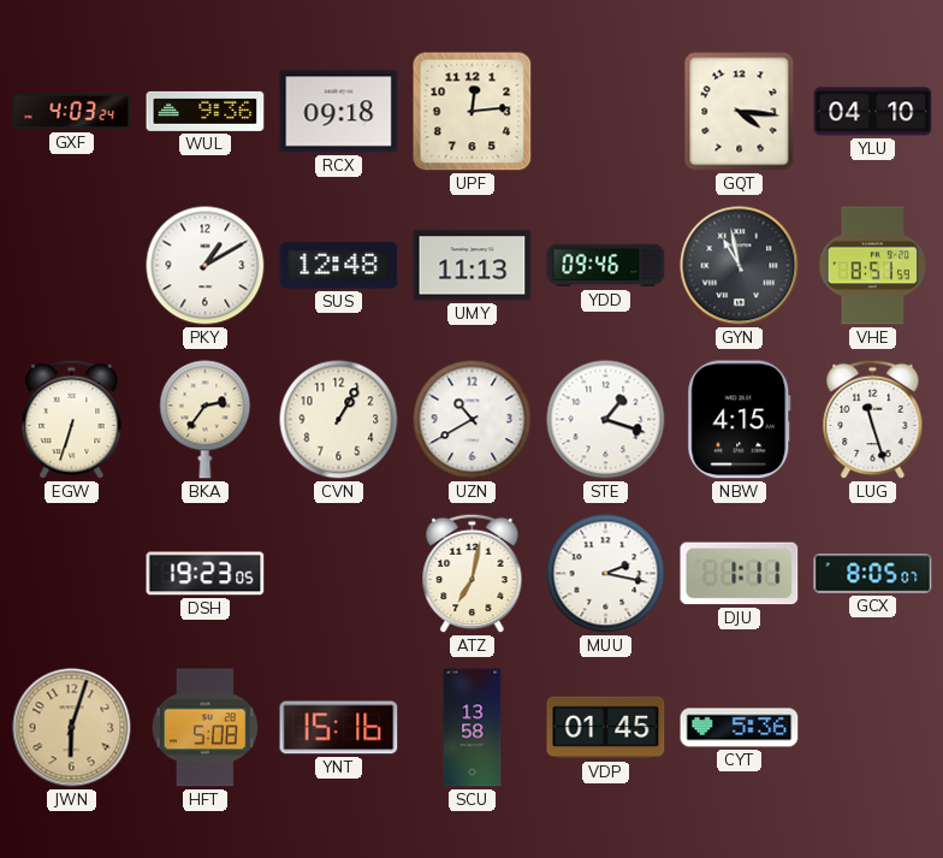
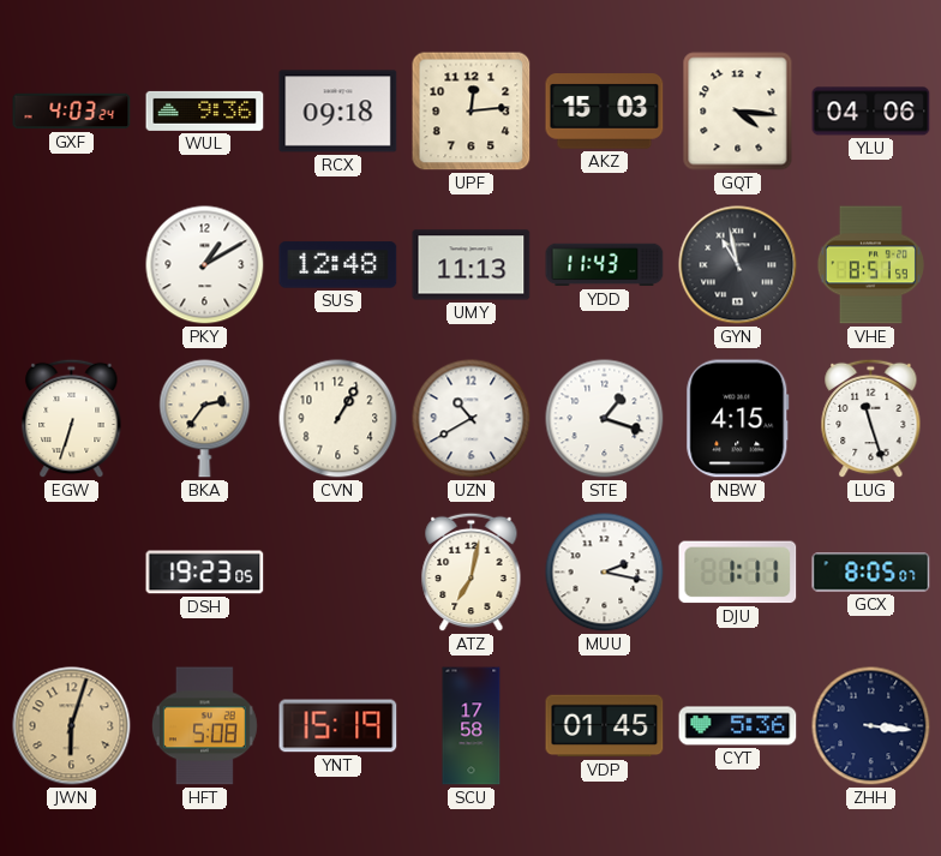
AKZ: none -> 15:03
YLU: 04:10 -> 04:06
YDD: 09:46 -> 11:43
YNT: 15:16 -> 15:19
SCU: 13:58 -> 17:58
ZHH: none -> 3:16
